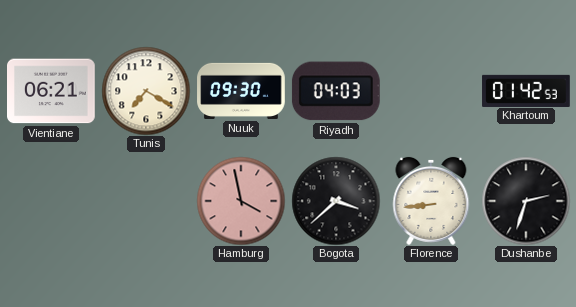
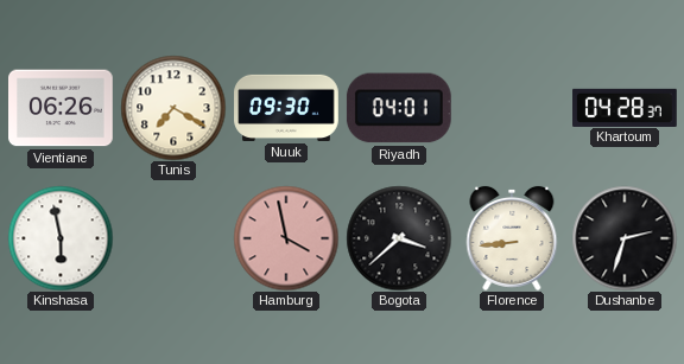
Vientiane: 06:21 -> 06:26
Riyadh: 04:03 -> 04:01
Khartoum: 01:42 -> 04:28
Kinshasa: none -> 5:58
